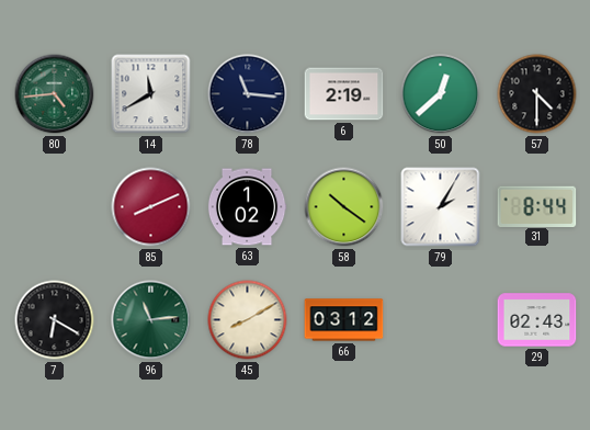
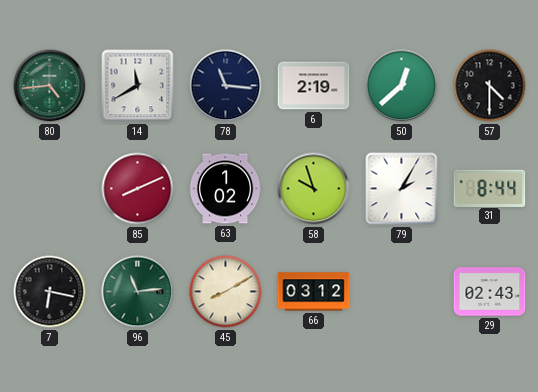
58: 10:21 -> 9:57
7: 6:20 -> 6:17
